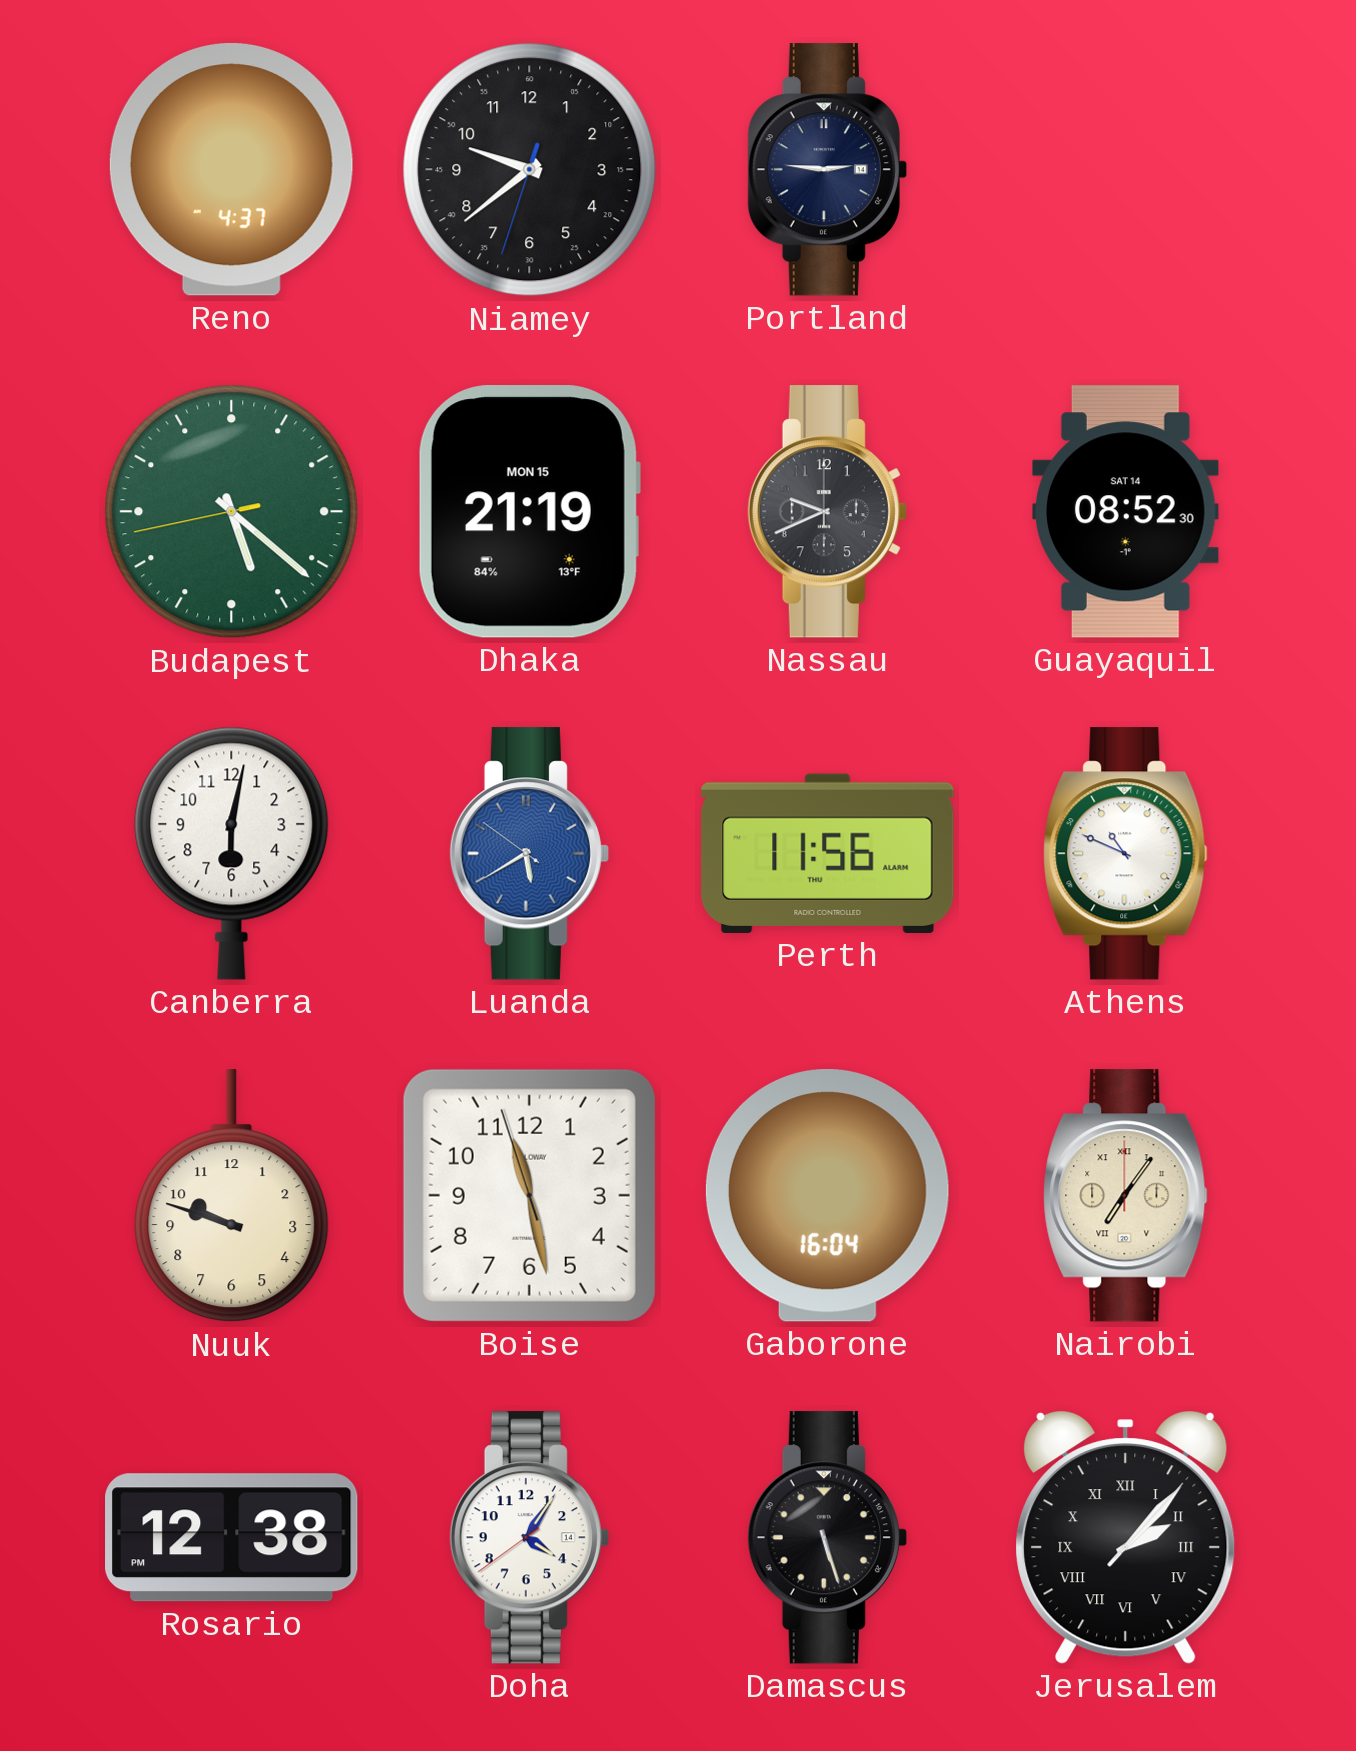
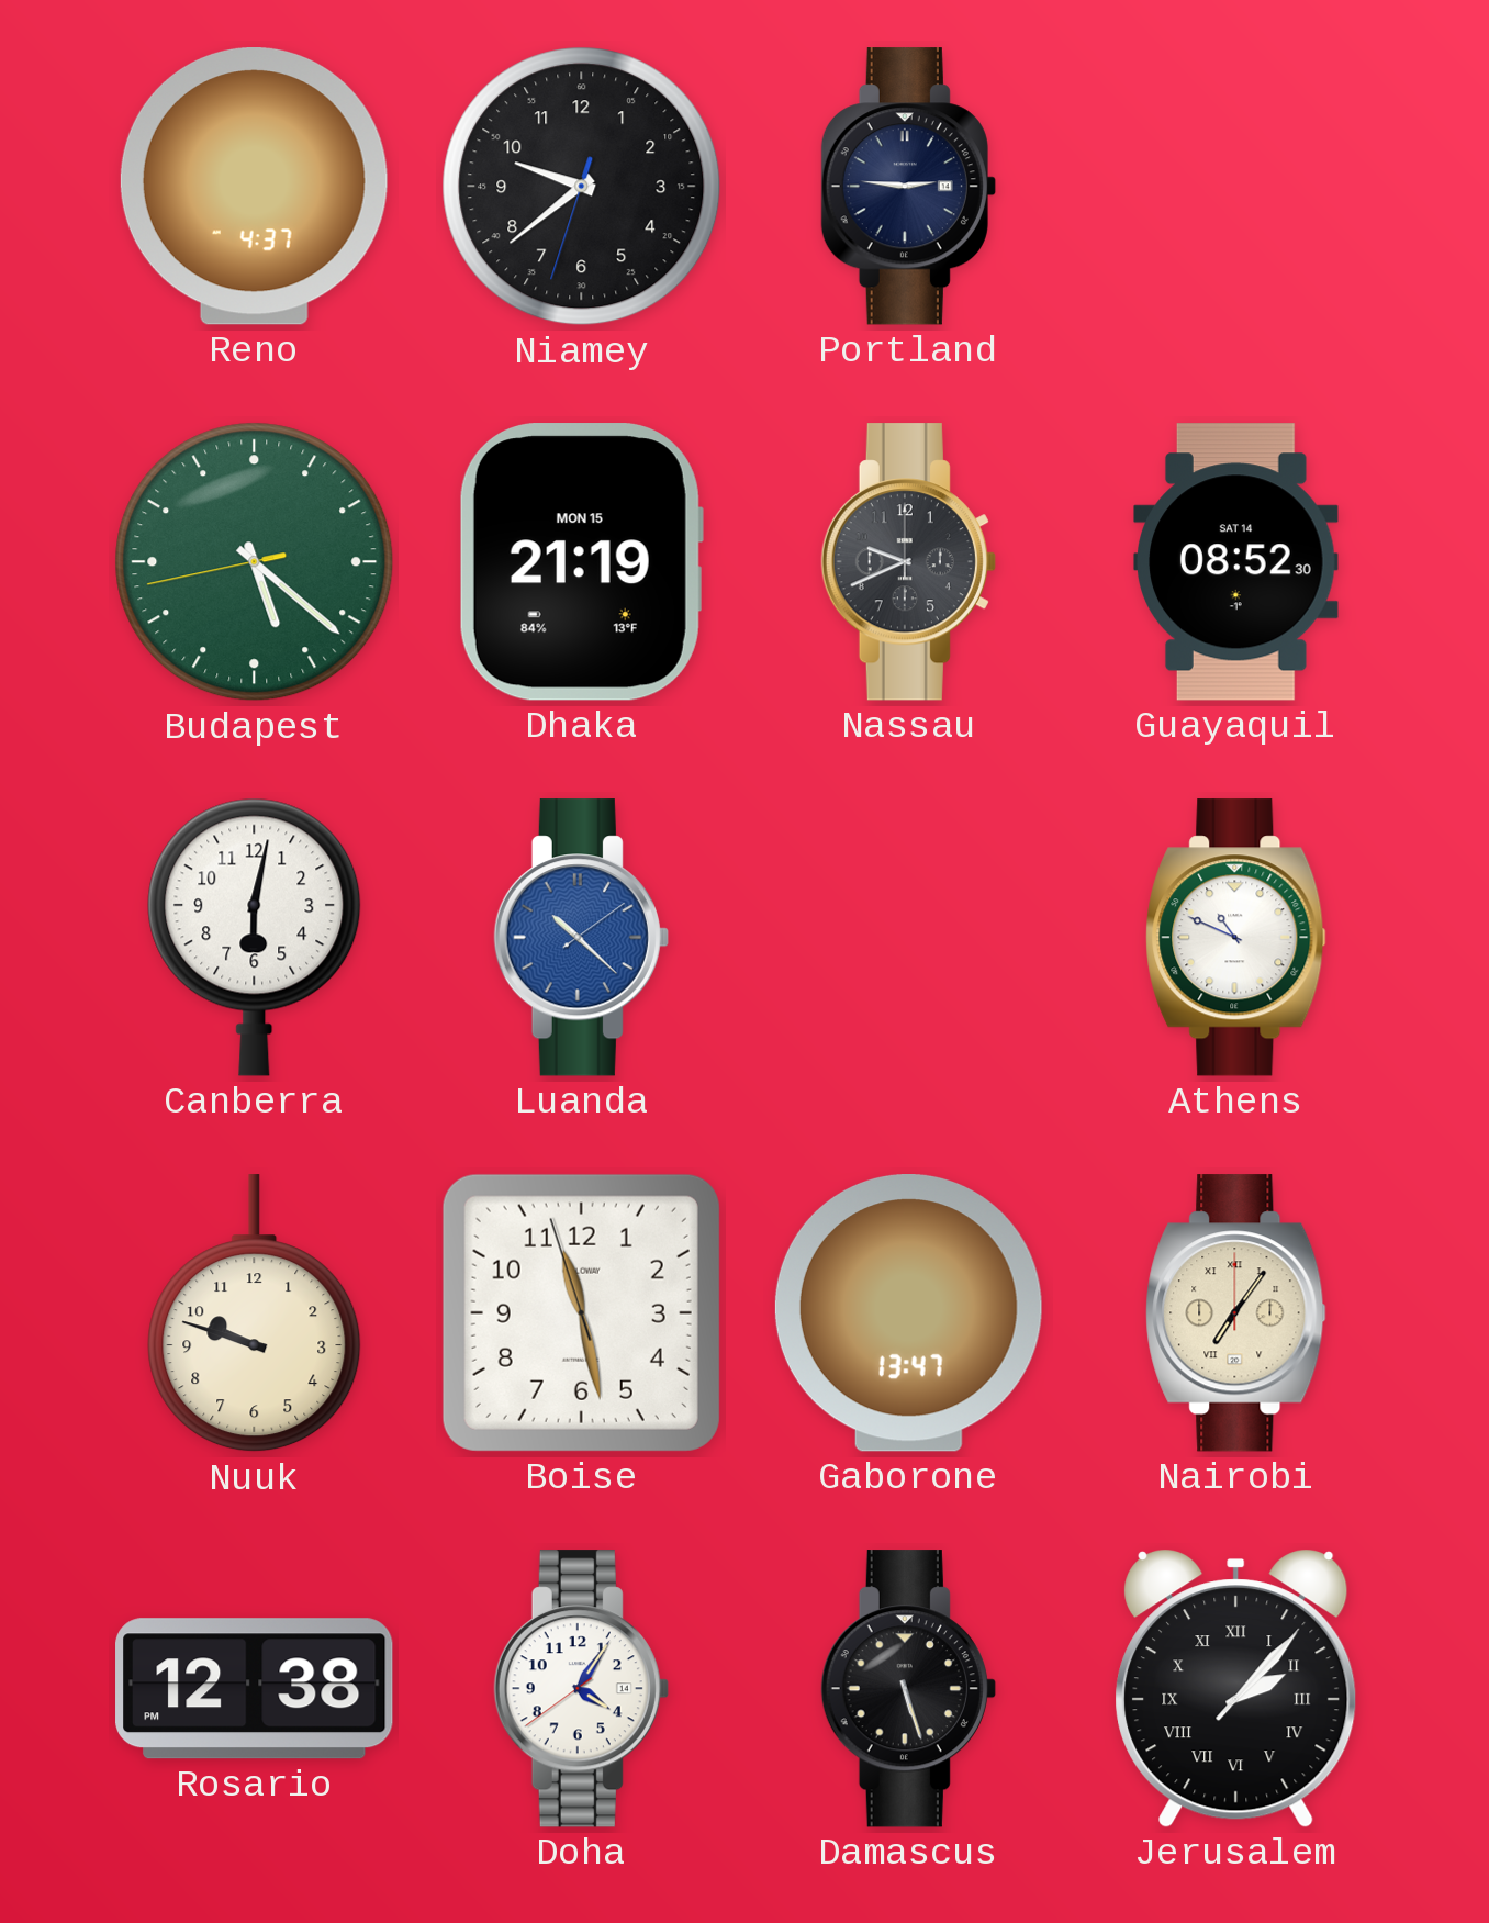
Luanda: 5:39 -> 10:22
Perth: 11:56 -> none
Gaborone: 16:04 -> 13:47
